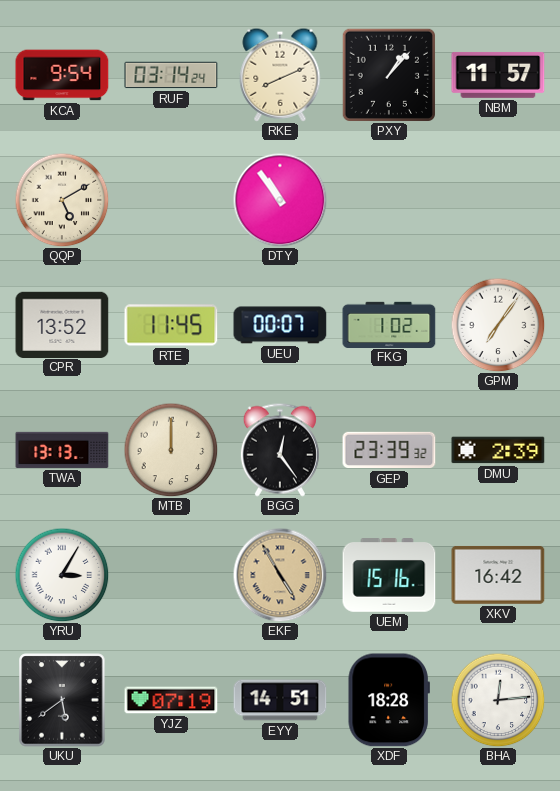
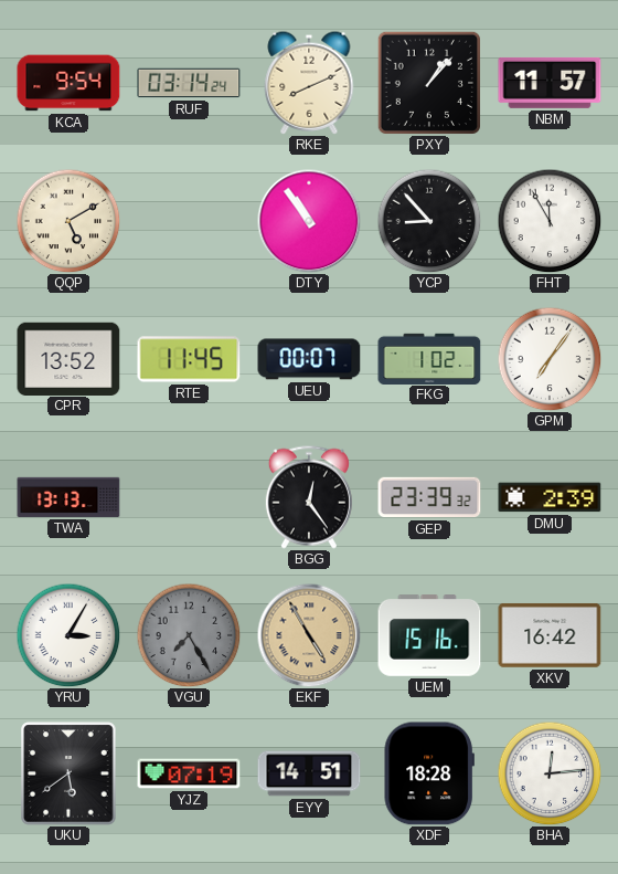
YCP: none -> 8:53
FHT: none -> 11:55
MTB: 12:00 -> none
VGU: none -> 7:25
